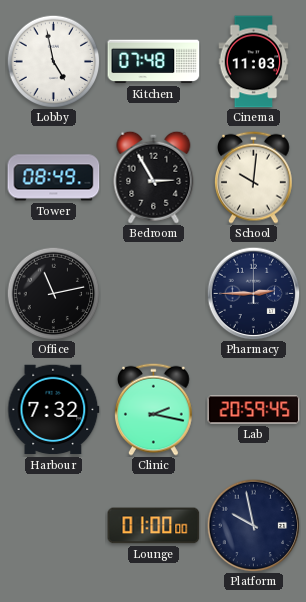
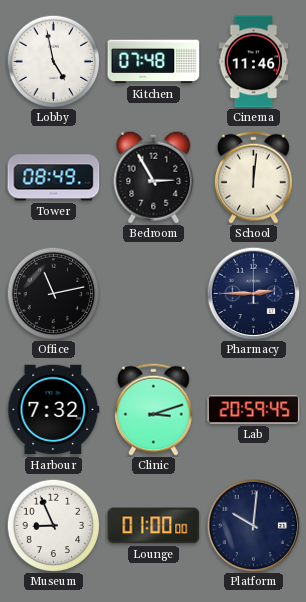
Cinema: 11:03 -> 11:46
School: 10:01 -> 12:01
Clinic: 2:17 -> 3:12
Museum: none -> 8:56
Platform: 9:58 -> 10:01
